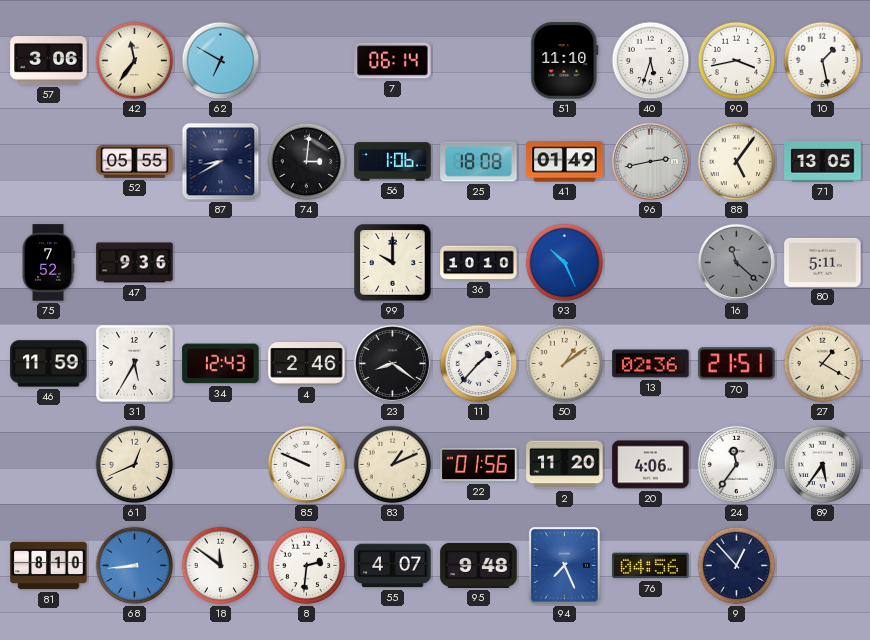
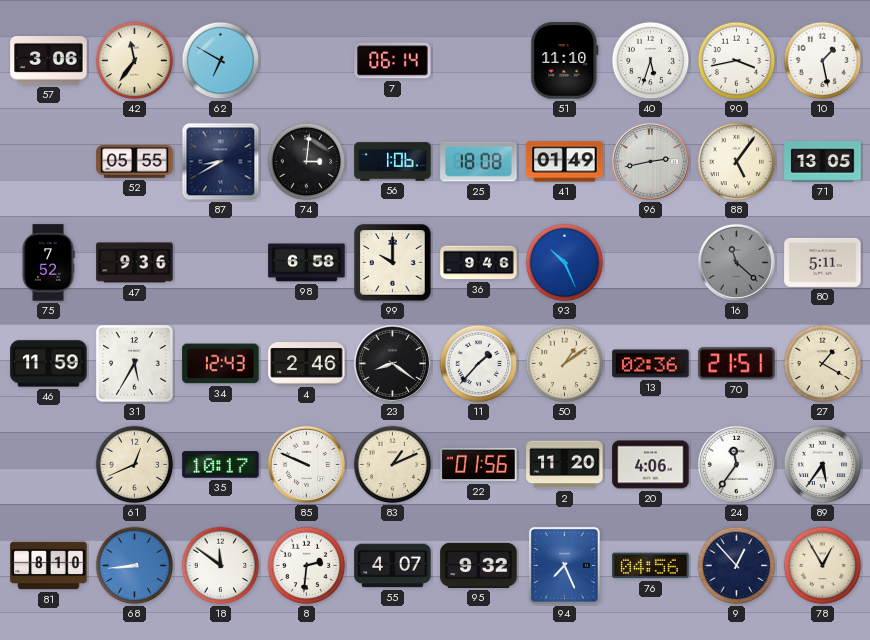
98: none -> 6:58
36: 10:10 -> 9:46
35: none -> 10:17
95: 9:48 -> 9:32
78: none -> 12:55
